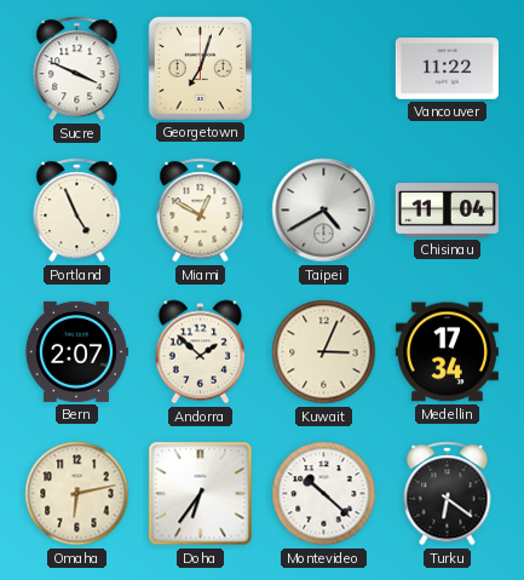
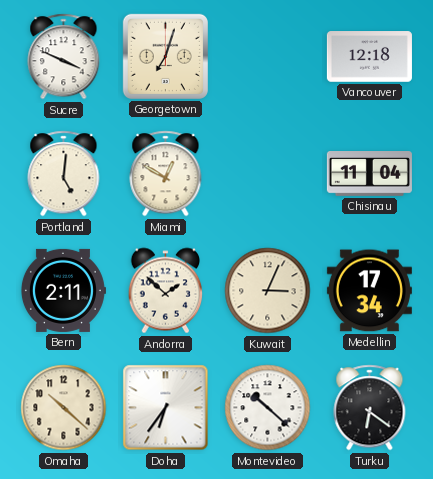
Vancouver: 11:22 -> 12:18
Portland: 4:56 -> 5:01
Taipei: 4:40 -> none
Bern: 2:07 -> 2:11
Omaha: 6:13 -> 10:22
